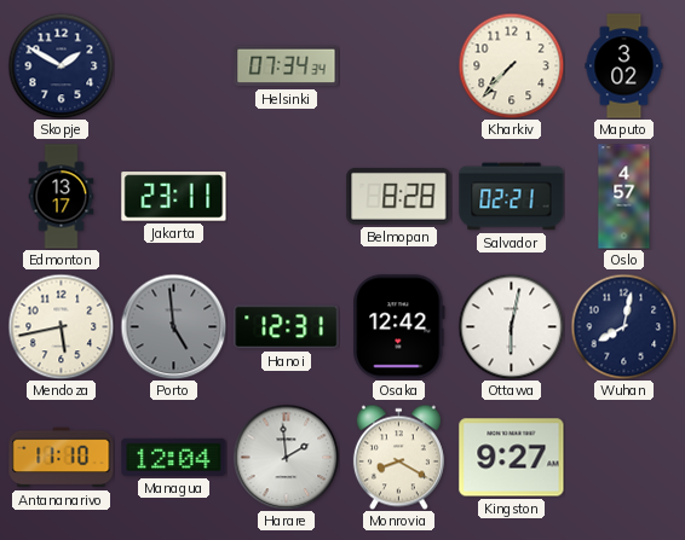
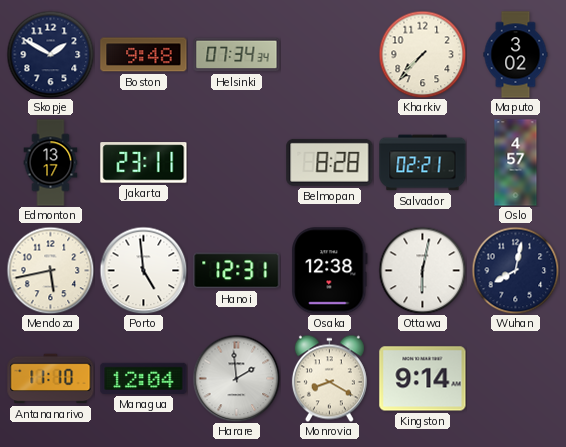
Boston: none -> 9:48
Porto dial: grey -> white
Osaka: 12:42 -> 12:38
Kingston: 9:27 -> 9:14
